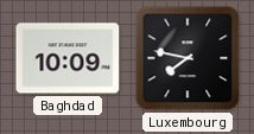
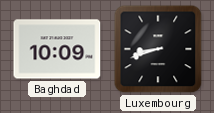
Luxembourg: 7:47 -> 8:42
